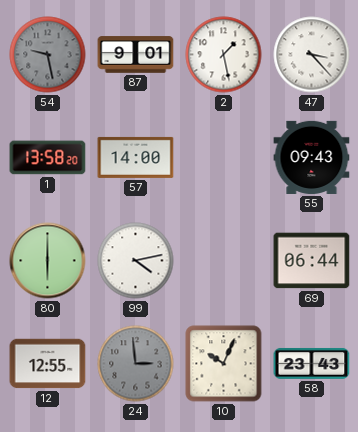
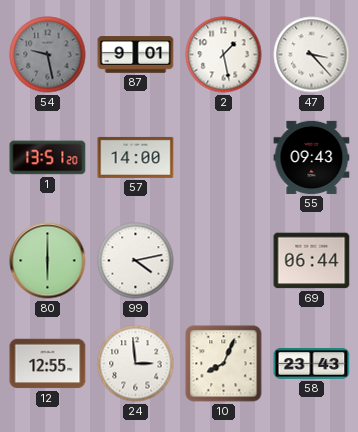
1: 13:58 -> 13:51
24 dial: grey -> white
10: 10:04 -> 8:04
